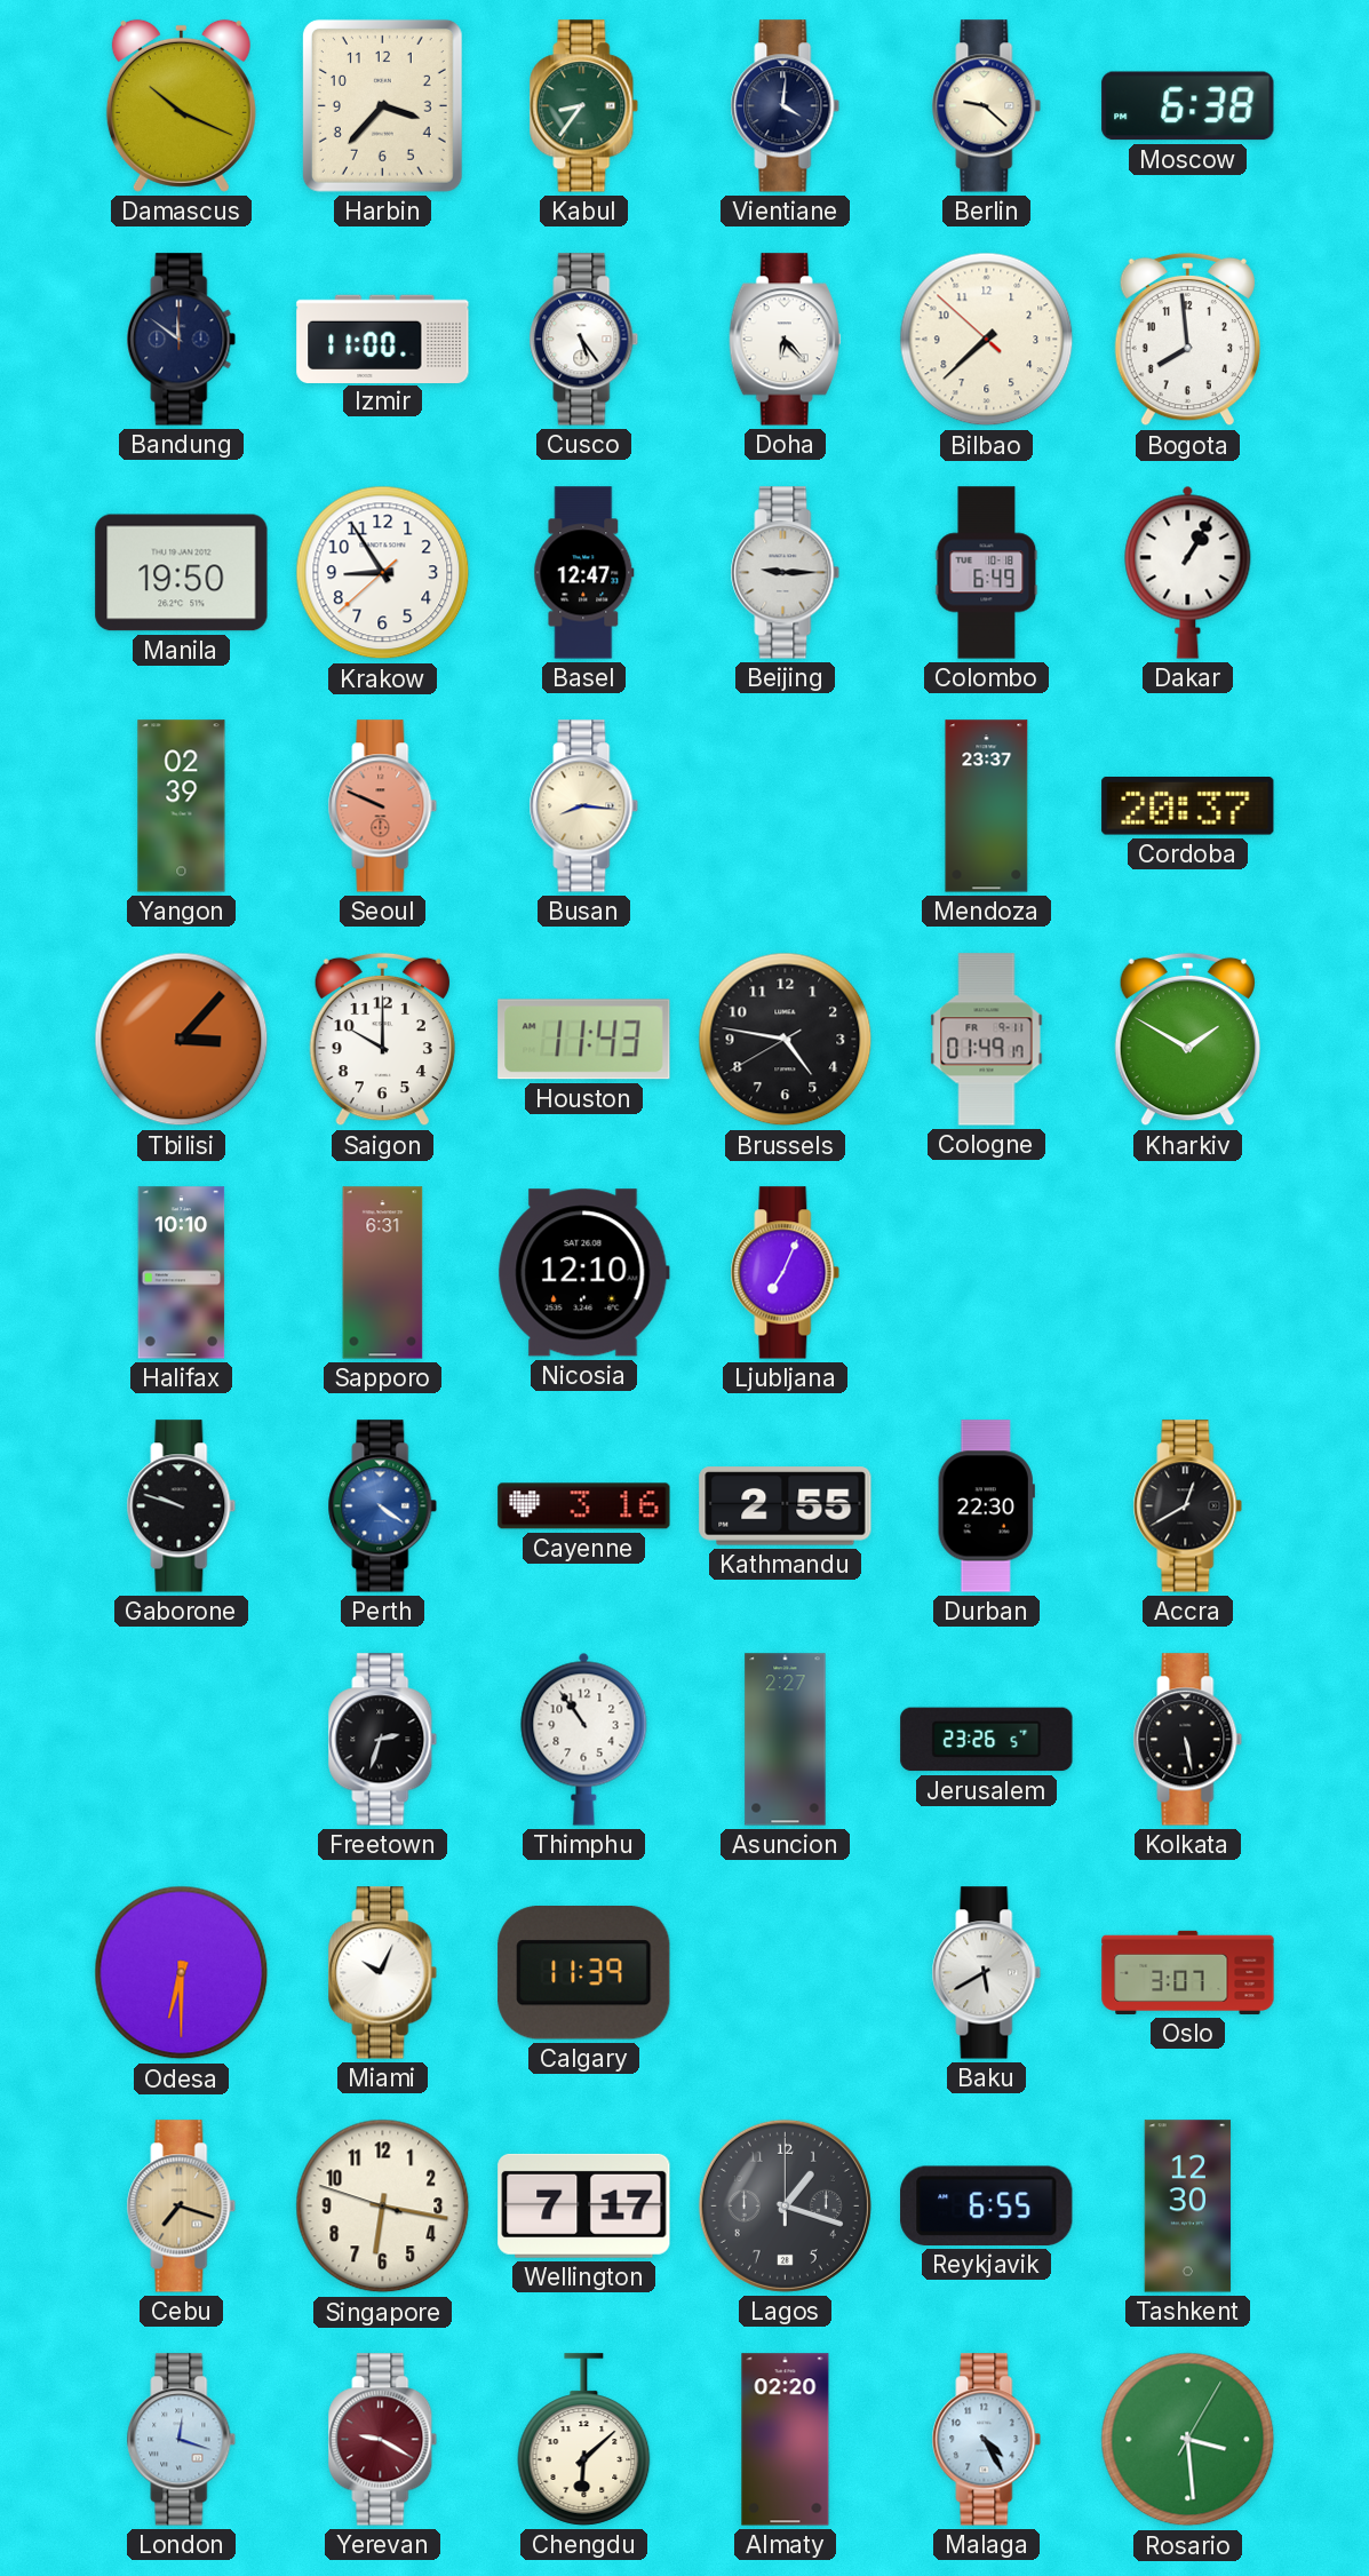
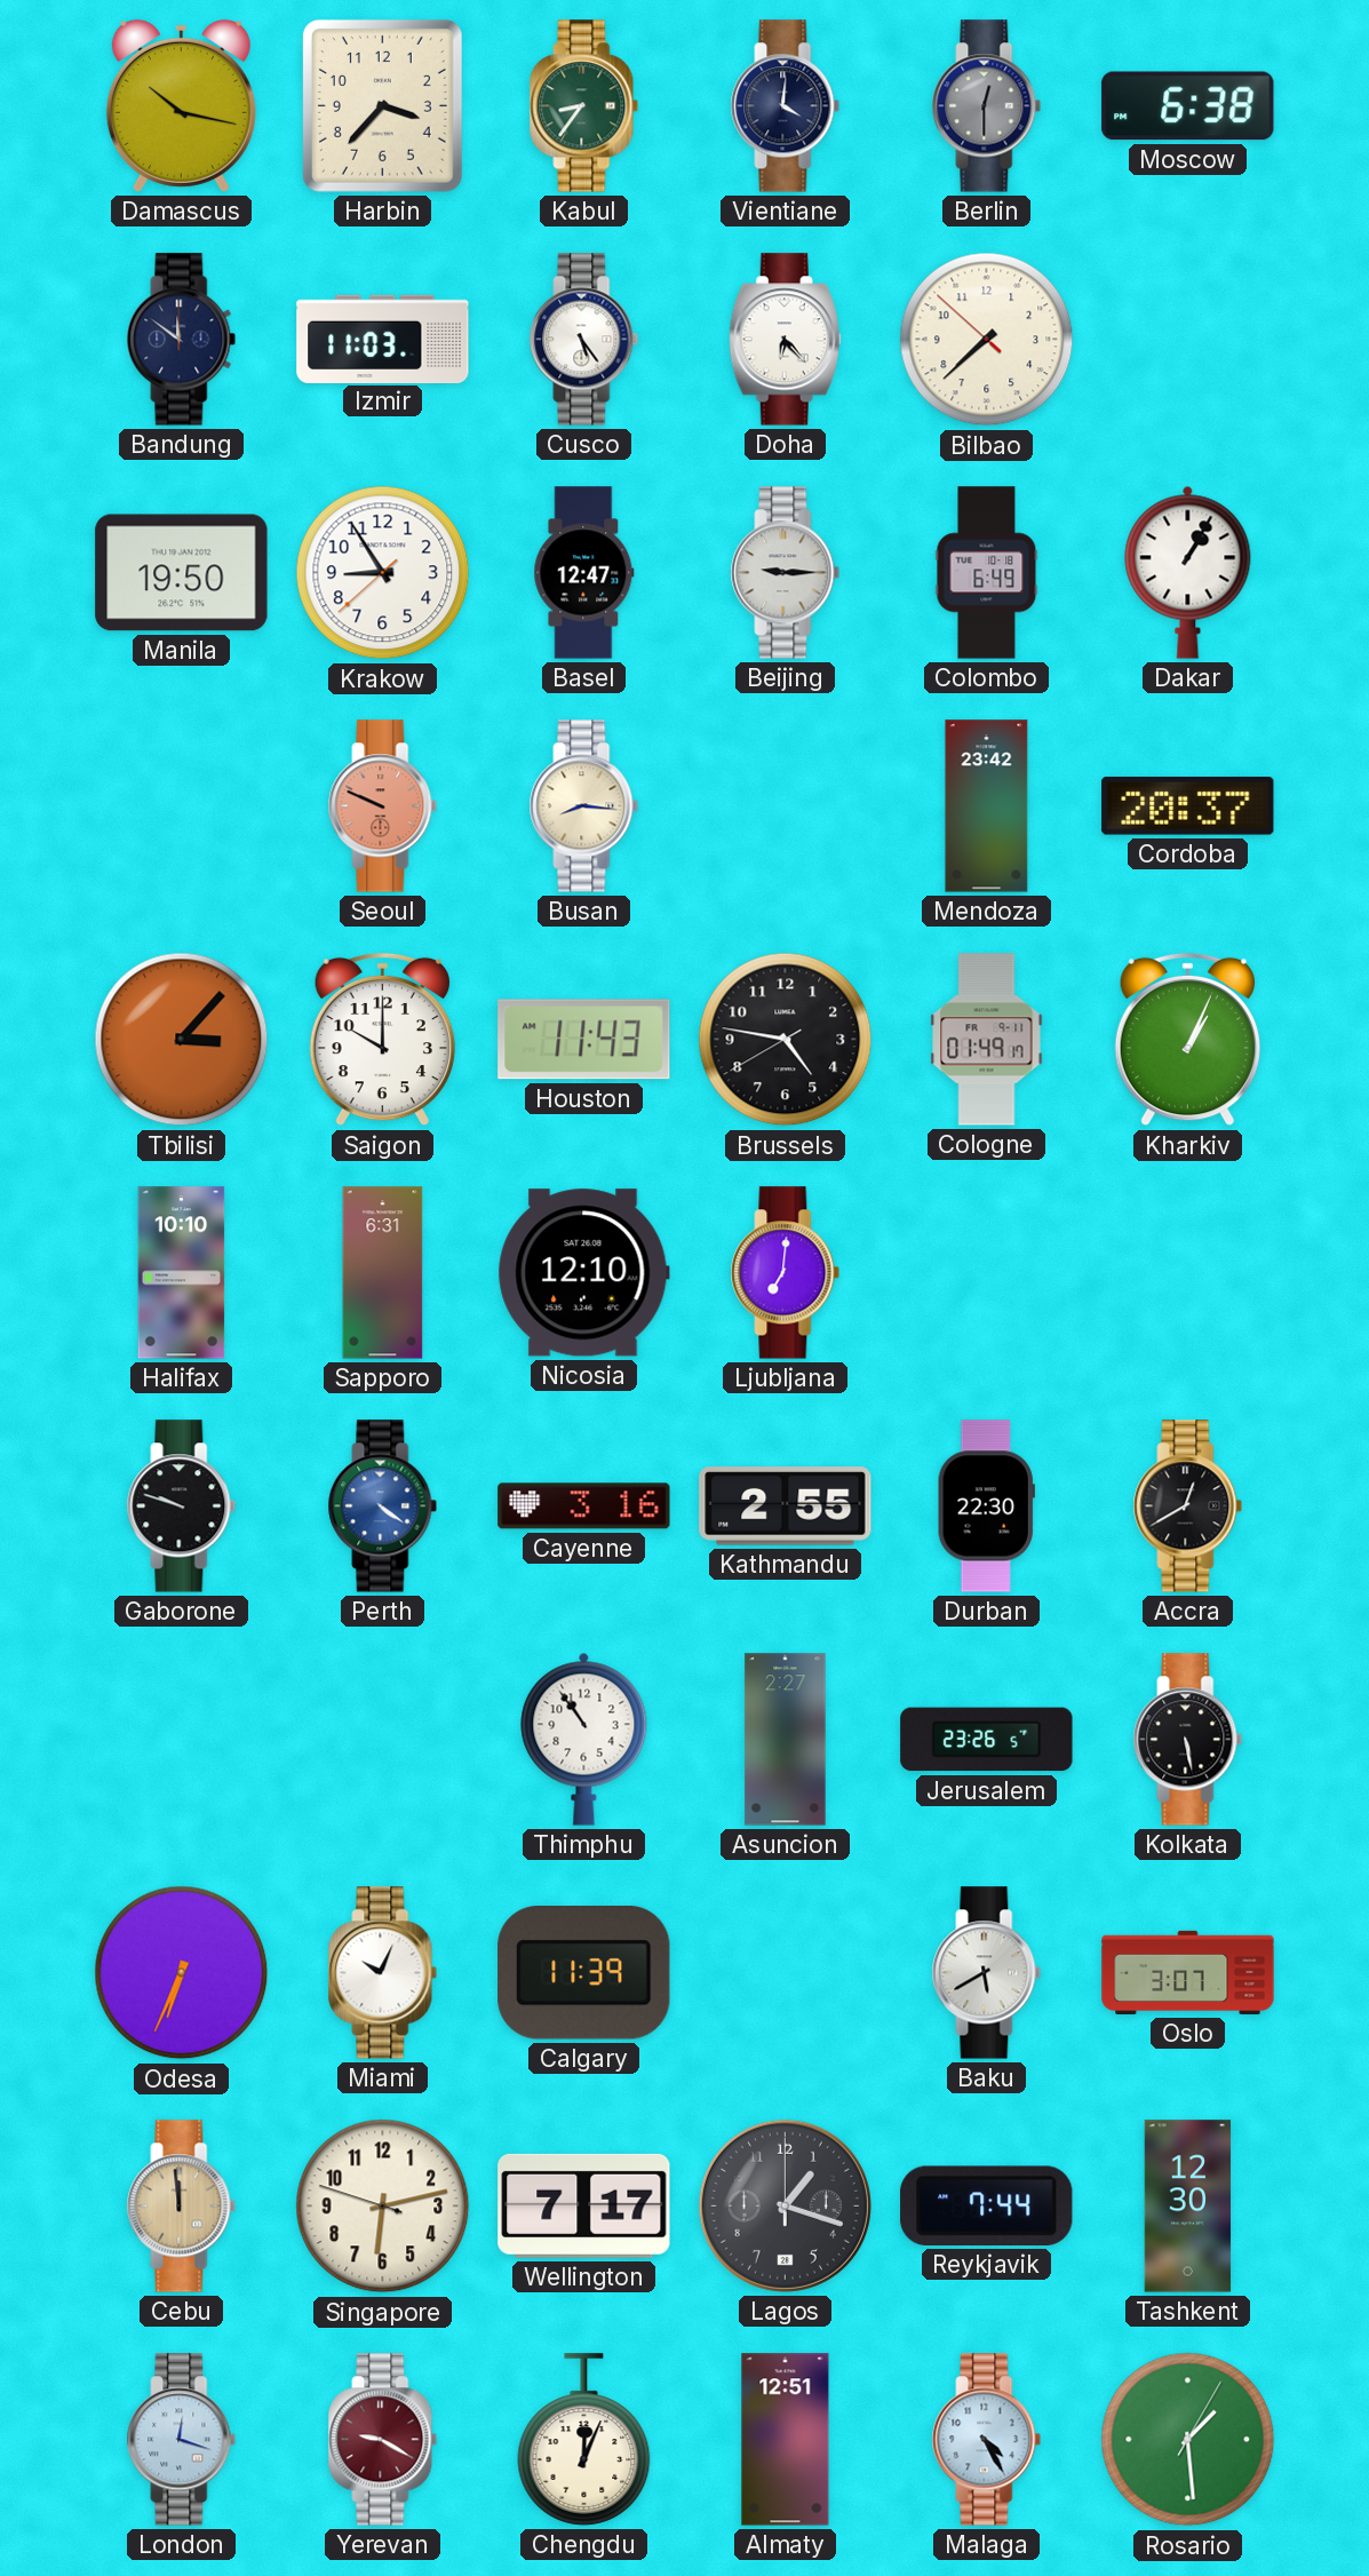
Damascus: 10:19 -> 10:17
Berlin: 9:22 -> 12:30
Berlin dial: cream -> grey
Izmir: 11:00 -> 11:03
Bogota: 7:59 -> none
Yangon: 02:39 -> none
Mendoza: 23:37 -> 23:42
Kharkiv: 1:50 -> 1:04
Ljubljana: 7:04 -> 7:01
Freetown: 2:33 -> none
Odesa: 6:30 -> 6:34
Cebu: 7:18 -> 11:59
Singapore: 6:16 -> 6:12
Reykjavik: 6:55 -> 7:44
Chengdu: 6:08 -> 12:04
Almaty: 02:20 -> 12:51
Rosario: 3:29 -> 1:29
